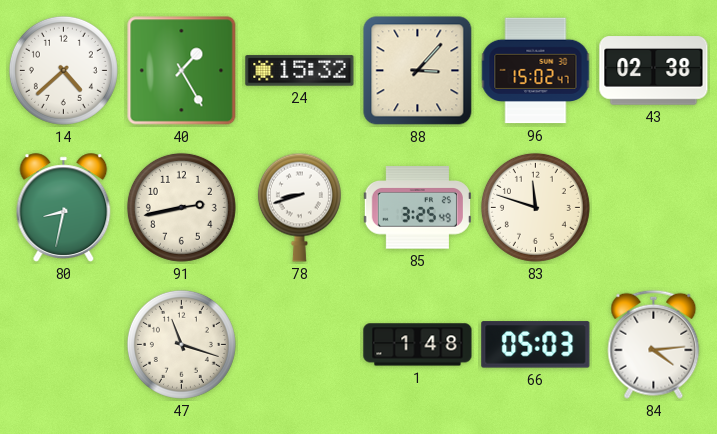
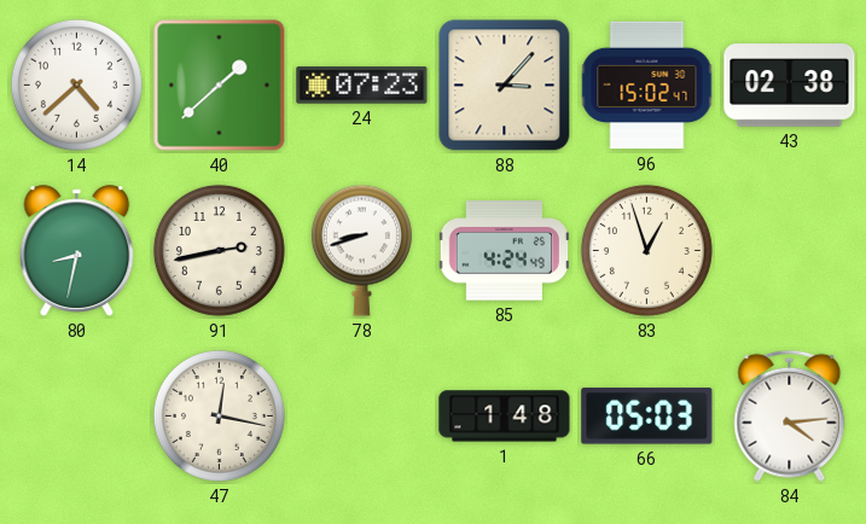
40: 1:25 -> 1:38
24: 15:32 -> 07:23
85: 3:25 -> 4:24
83: 11:48 -> 12:57
47: 11:18 -> 12:17
